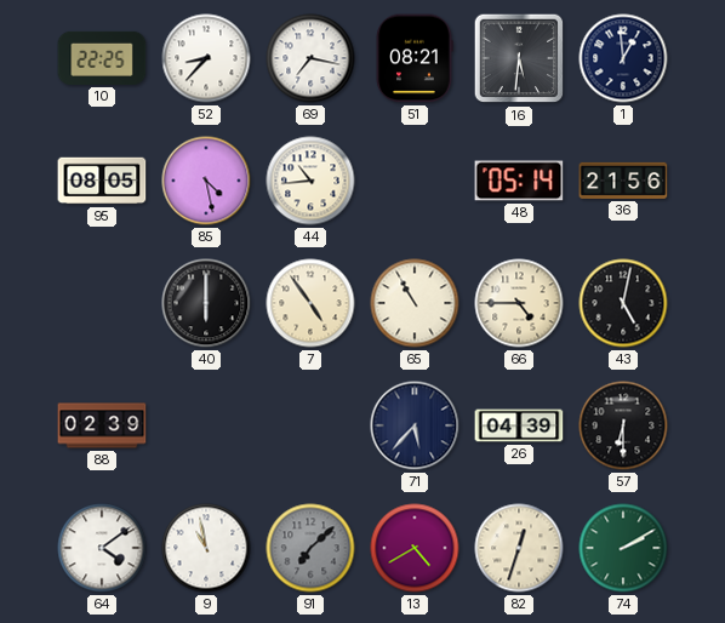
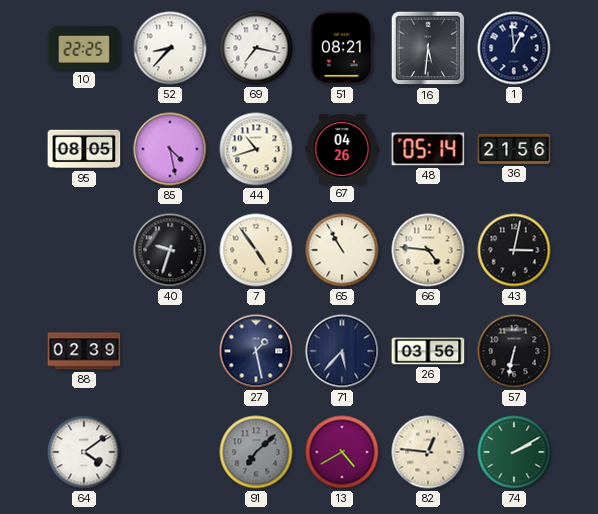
44: 10:44 -> 10:42
67: none -> 04:26
40: 6:00 -> 9:33
66: 4:45 -> 4:46
43: 5:02 -> 3:02
27: none -> 1:28
26: 04:39 -> 03:56
57: 6:30 -> 6:32
9: 10:58 -> none
82: 12:33 -> 12:46
